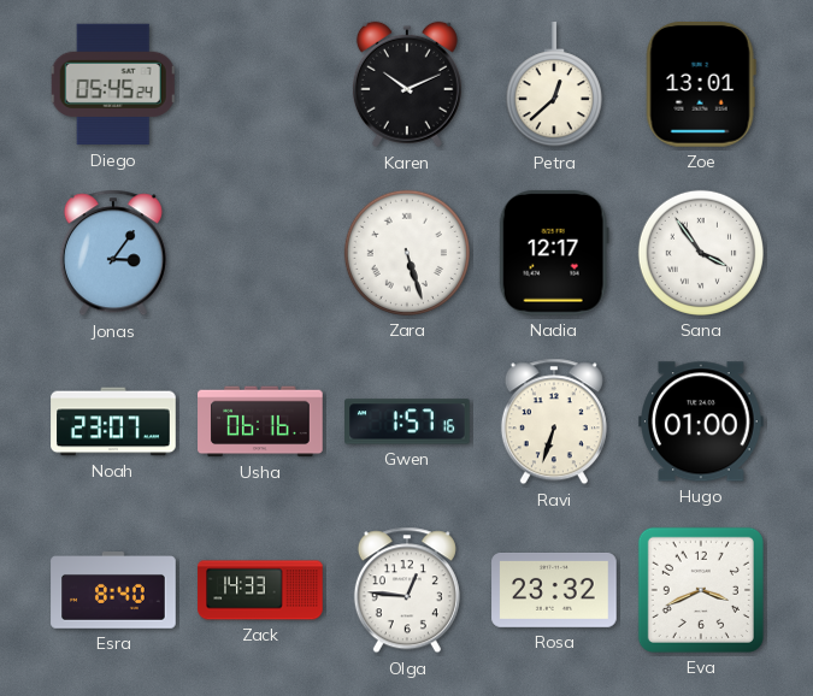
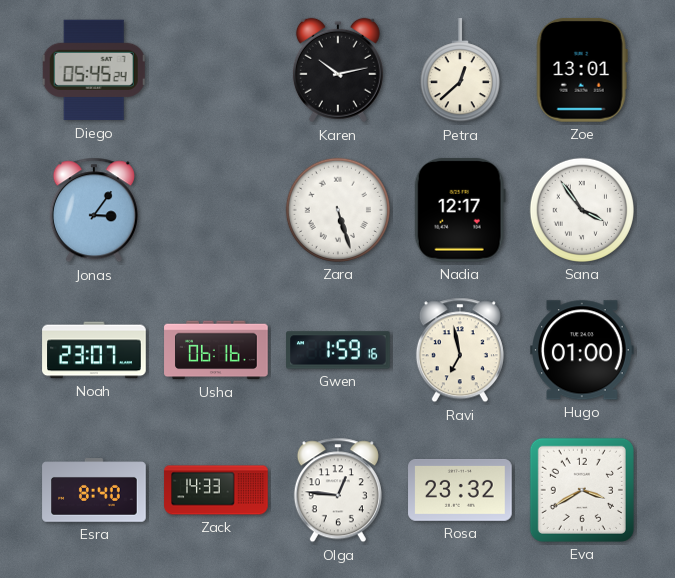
Karen: 10:11 -> 10:13
Gwen: 1:57 -> 1:59
Ravi: 6:33 -> 6:58
Eva: 3:41 -> 3:40
